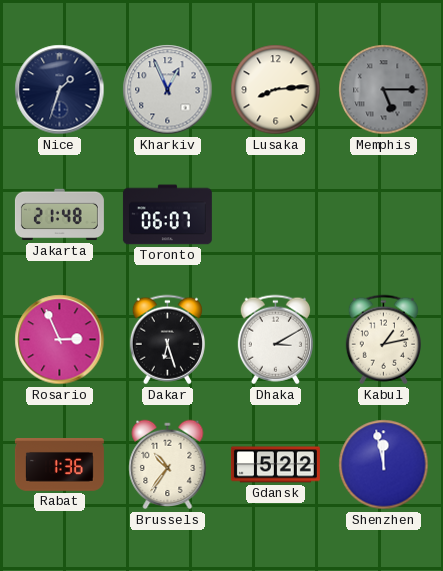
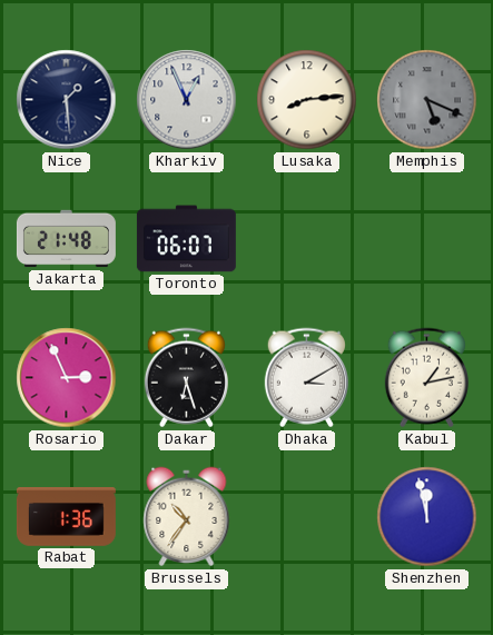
Nice: 1:33 -> 1:29
Memphis: 5:15 -> 5:19
Gdansk: 5:22 -> none
